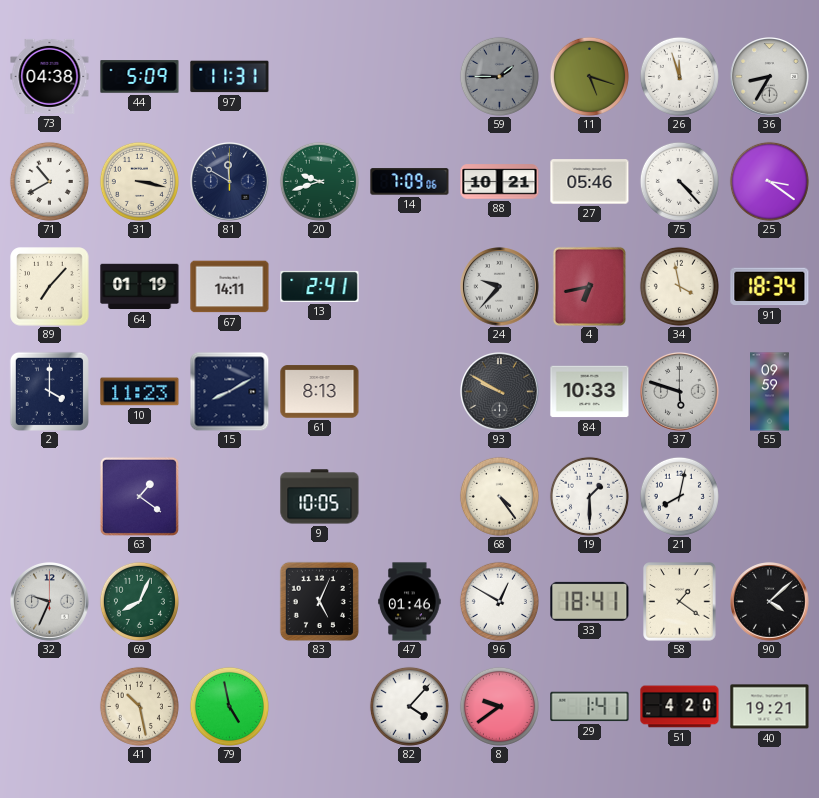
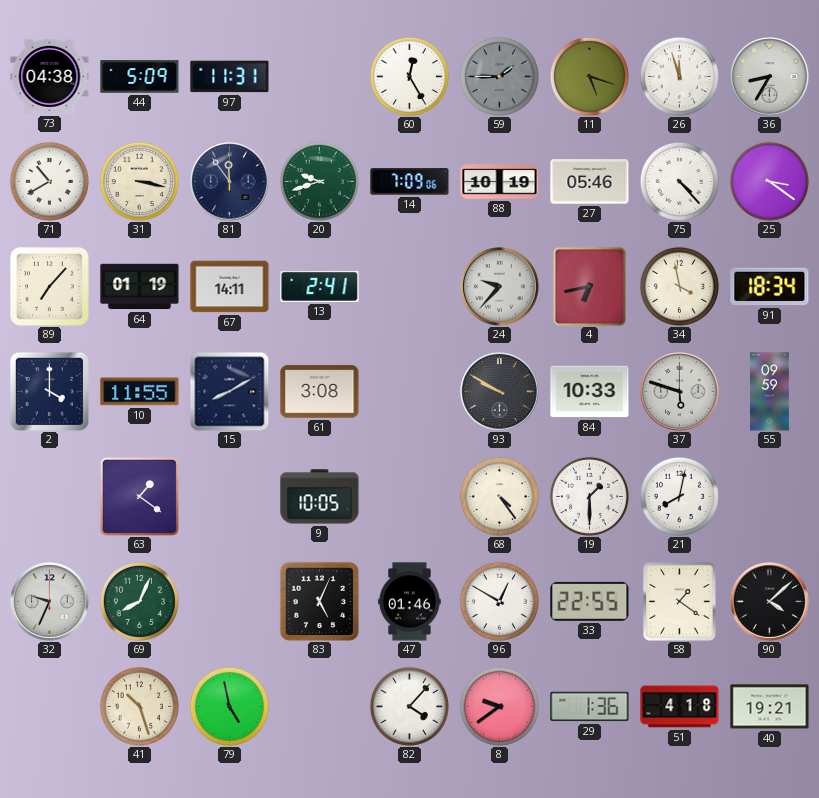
60: none -> 12:25
81: 11:50 -> 11:54
88: 10:21 -> 10:19
10: 11:23 -> 11:55
61: 8:13 -> 3:08
33: 18:41 -> 22:55
41: 10:28 -> 10:27
29: 1:41 -> 1:36
51: 4:20 -> 4:18
